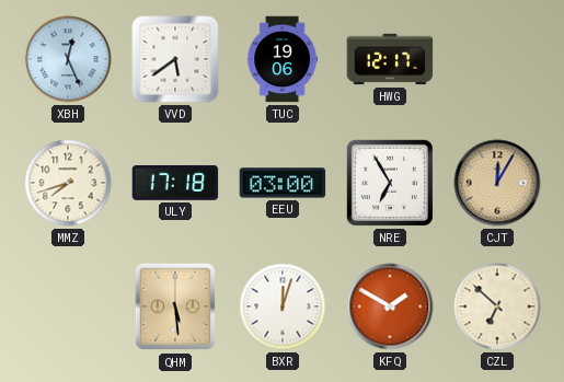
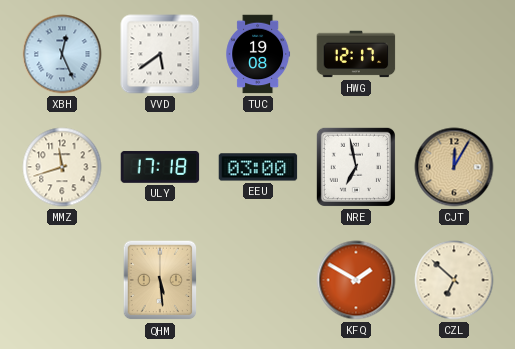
TUC: 19:06 -> 19:08
MMZ: 7:42 -> 11:42
NRE: 6:55 -> 6:58
BXR: 12:03 -> none
